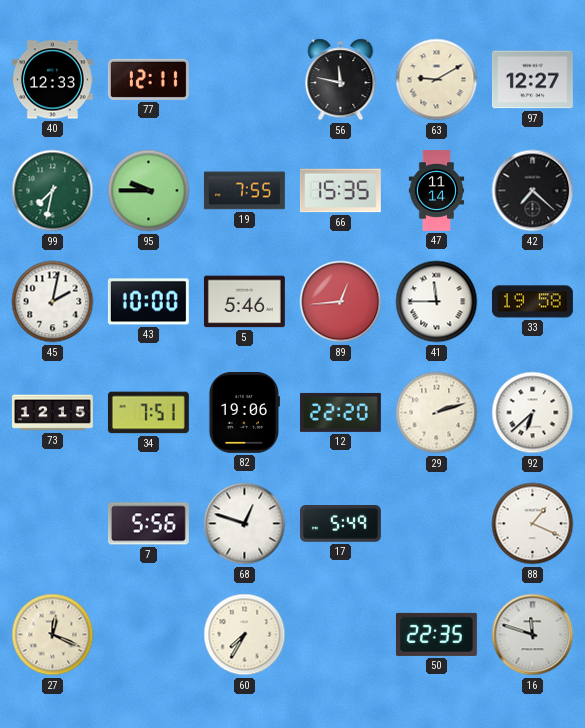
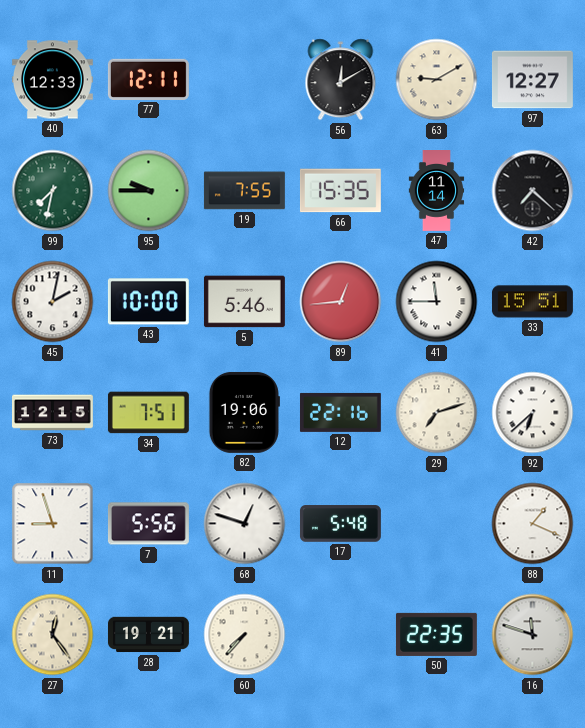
56: 11:47 -> 12:10
33: 19:58 -> 15:51
12: 22:20 -> 22:16
29: 2:12 -> 7:12
11: none -> 8:57
17: 5:49 -> 5:48
27: 12:19 -> 12:24
28: none -> 19:21
60: 7:35 -> 7:37
